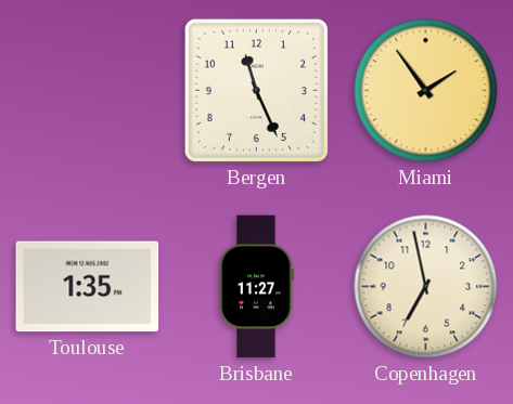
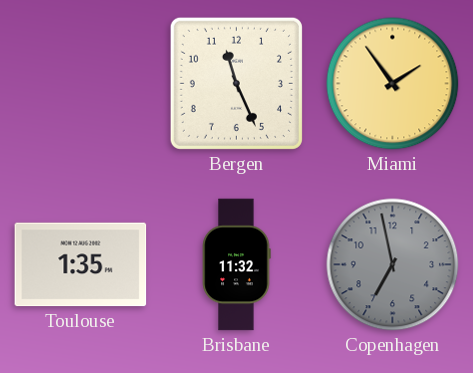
Brisbane: 11:27 -> 11:32
Copenhagen dial: cream -> grey
